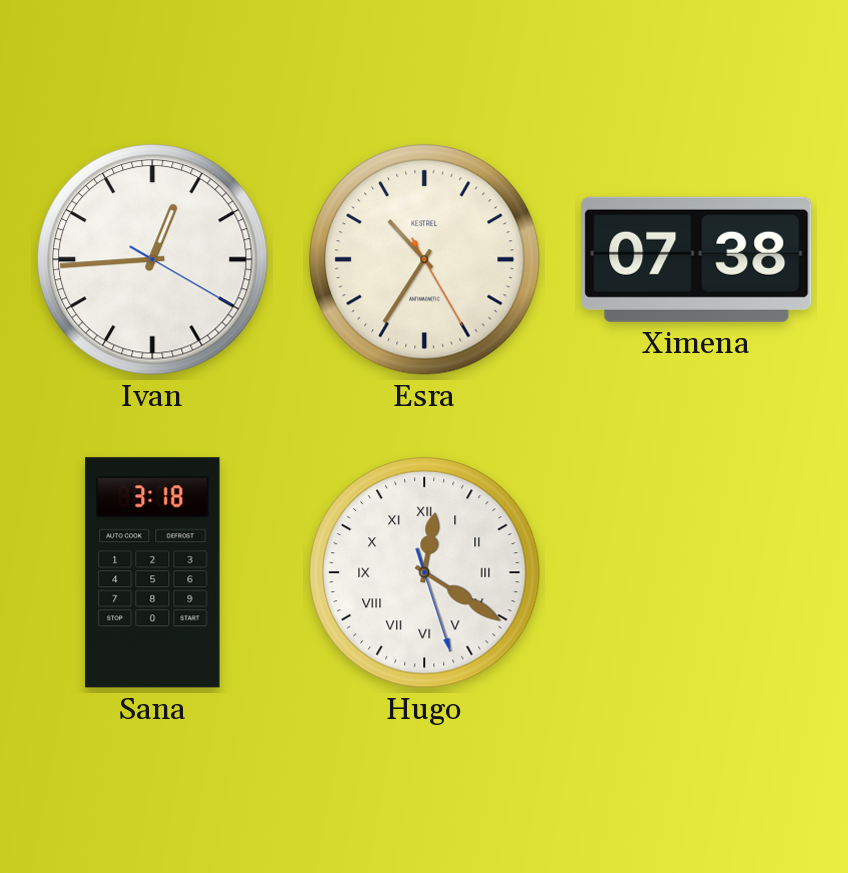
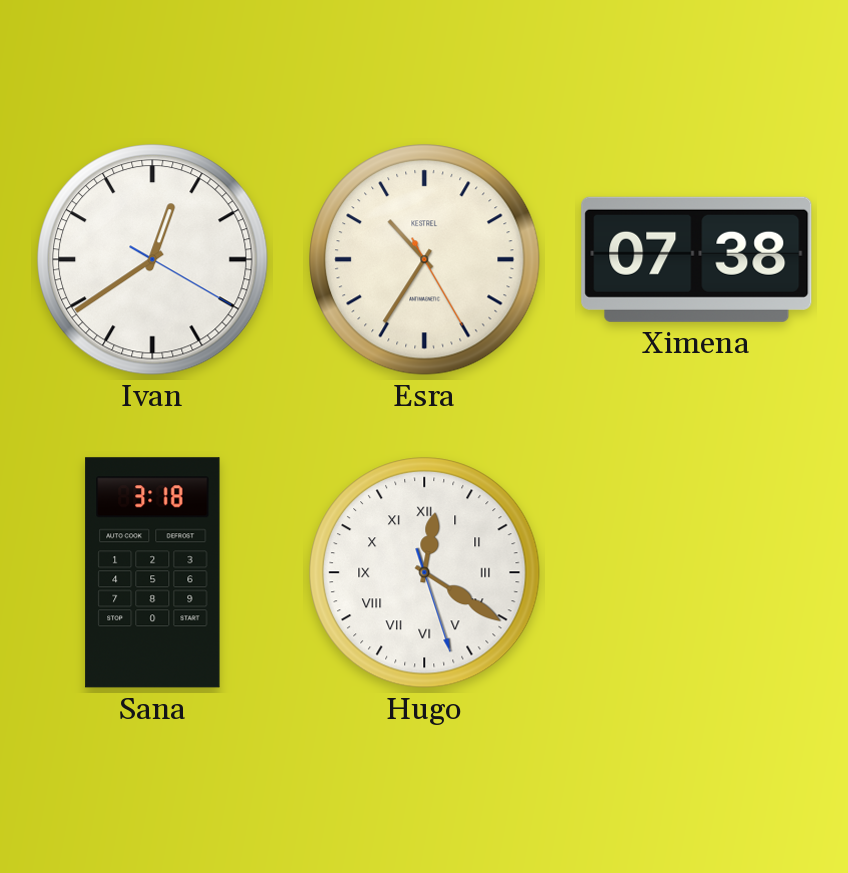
Ivan: 12:44 -> 12:39
